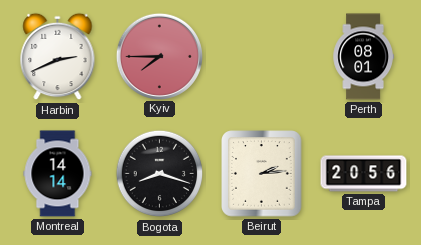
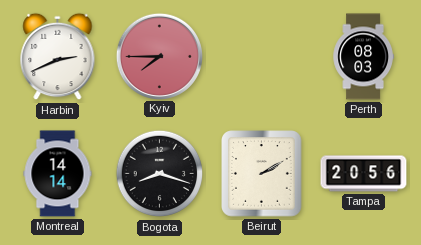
Perth: 08:01 -> 08:03
Beirut: 2:14 -> 2:10
